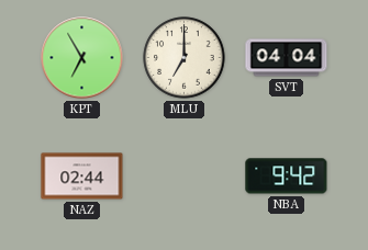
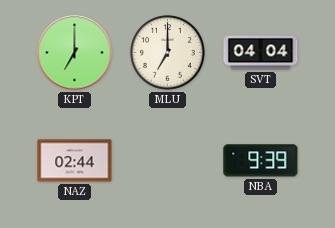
KPT: 6:55 -> 7:00
NBA: 9:42 -> 9:39
